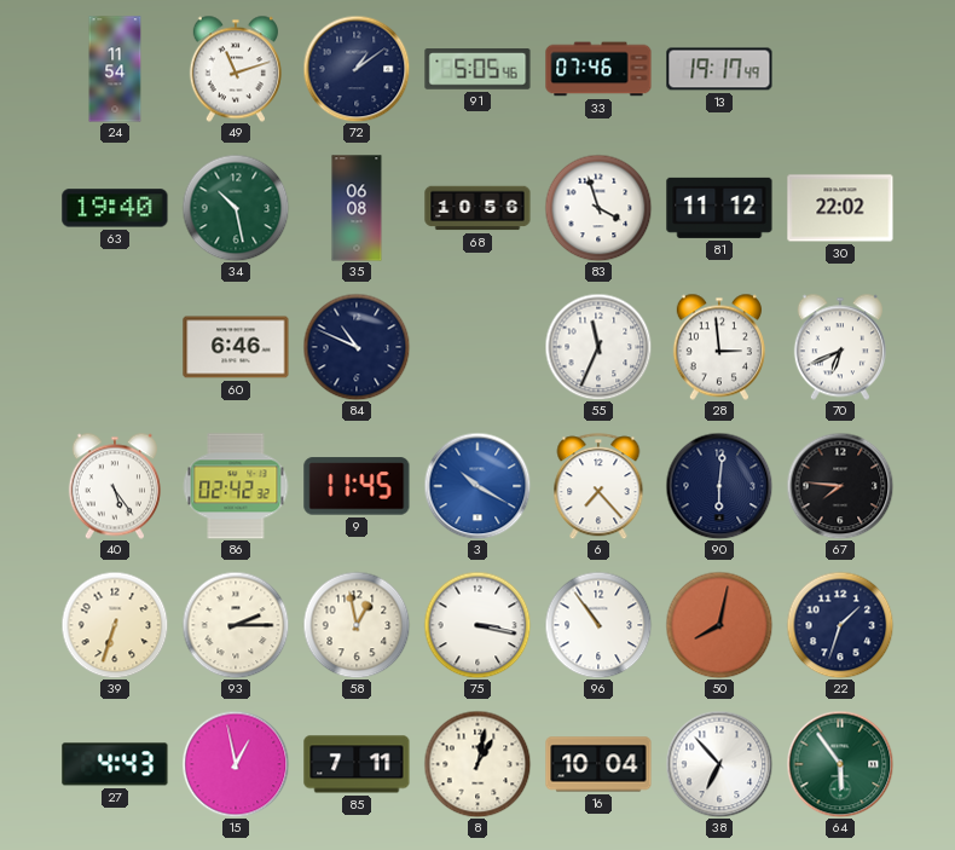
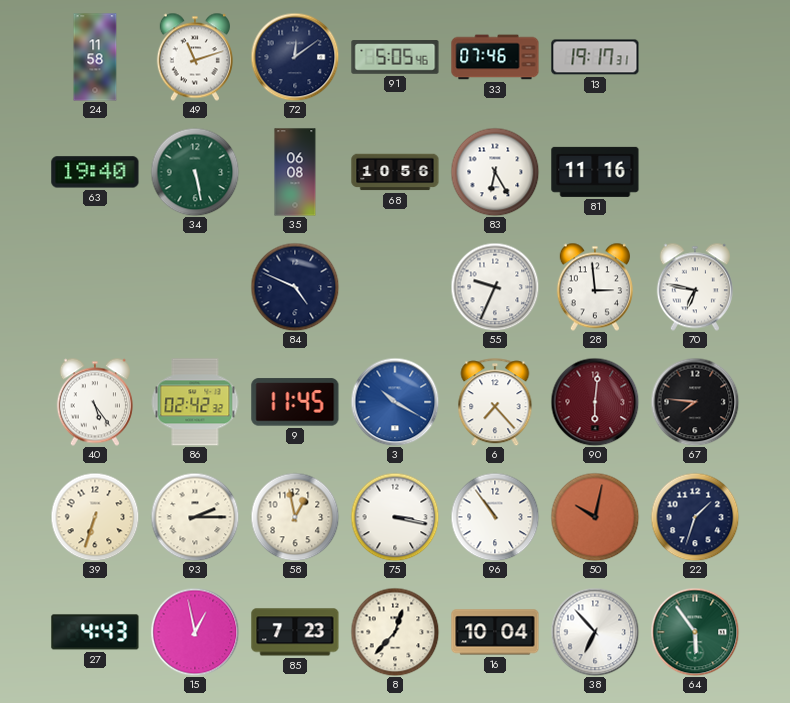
24: 11:54 -> 11:58
72: 1:09 -> 12:09
13: 19:17:49 -> 19:17:31
34: 10:28 -> 5:28
83: 3:57 -> 6:25
81: 11:12 -> 11:16
30: 22:02 -> none
60: 6:46 -> none
84: 10:49 -> 4:49
55: 11:34 -> 9:34
70: 6:41 -> 6:47
90 dial: navy -> burgundy
50: 8:02 -> 10:02
85: 7:11 -> 7:23
8: 1:02 -> 12:37
